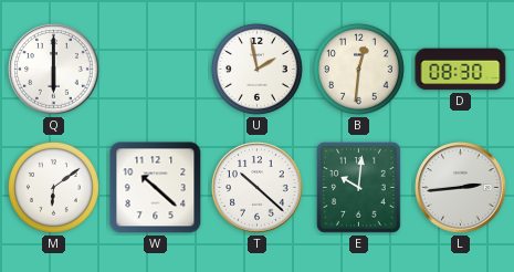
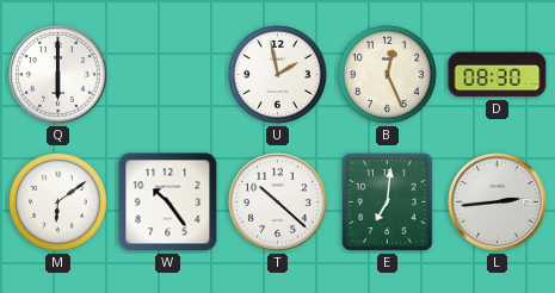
B: 12:31 -> 12:26
W: 10:22 -> 10:24
E: 10:01 -> 7:01
